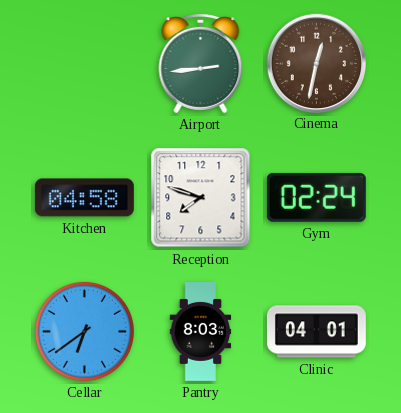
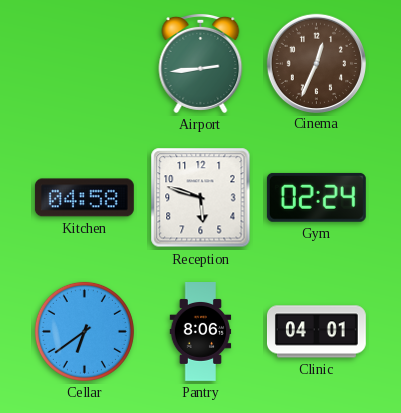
Cinema: 12:32 -> 12:34
Reception: 7:48 -> 5:48
Pantry: 8:03 -> 8:06
